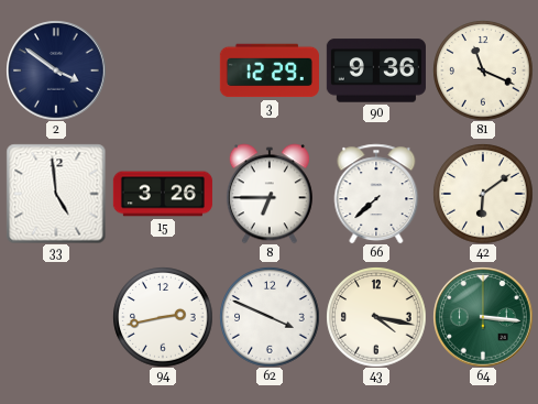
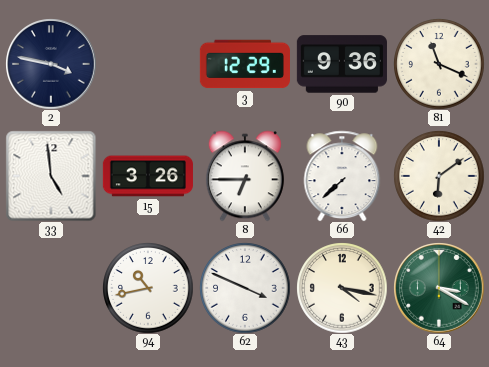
2: 3:51 -> 3:47
94: 2:43 -> 10:43
64: 3:16 -> 3:20
